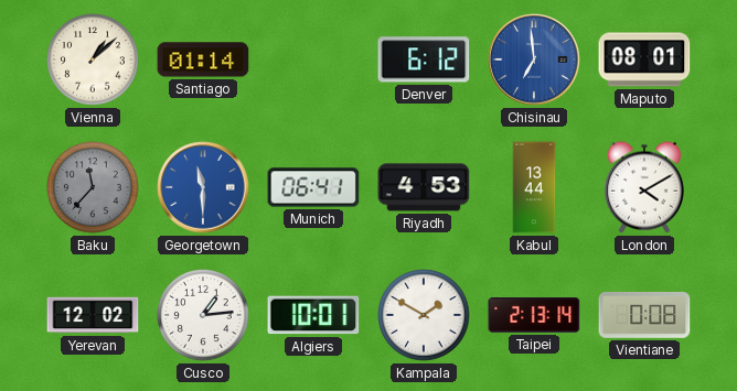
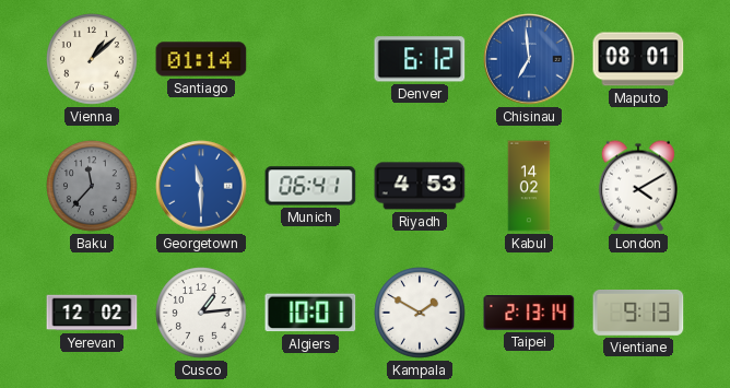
Kabul: 13:44 -> 14:02
Vientiane: 0:08 -> 9:13
